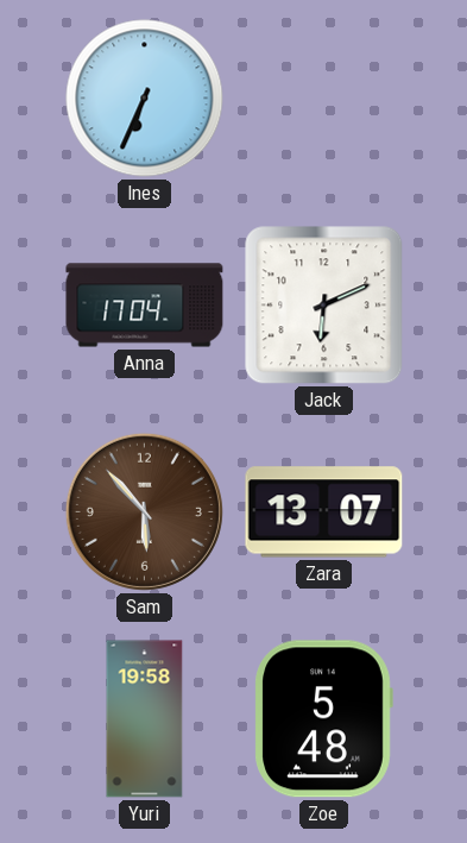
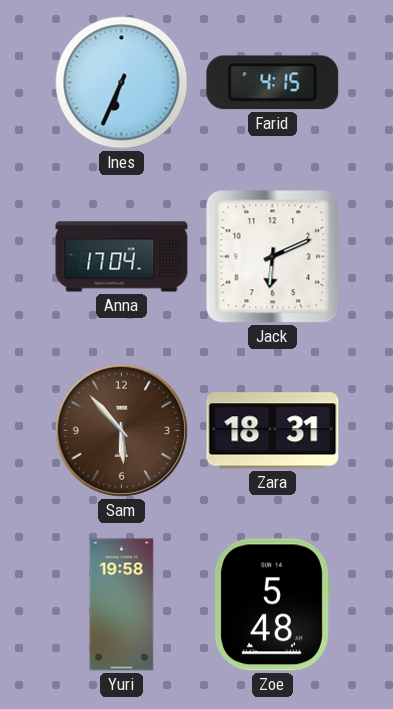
Farid: none -> 4:15
Zara: 13:07 -> 18:31
